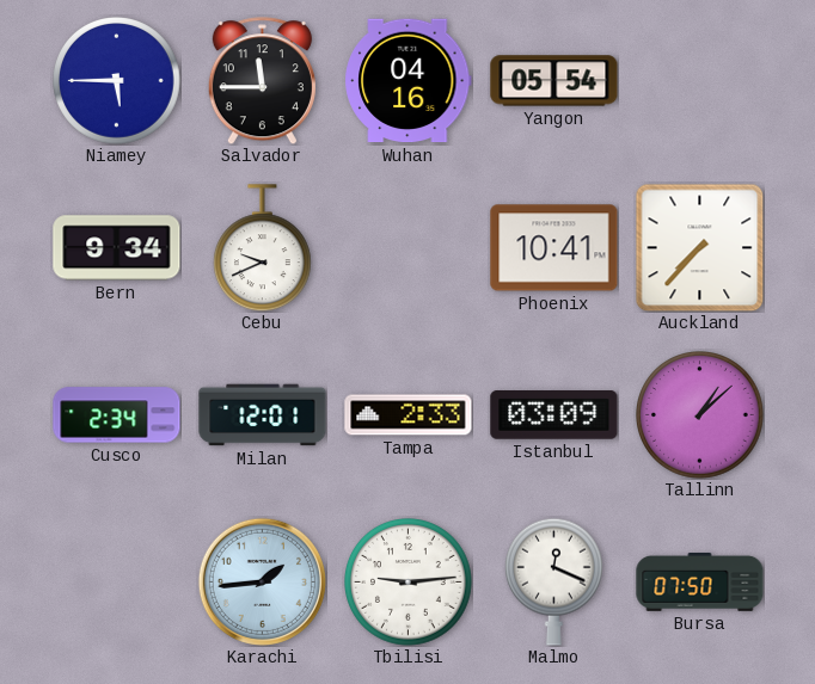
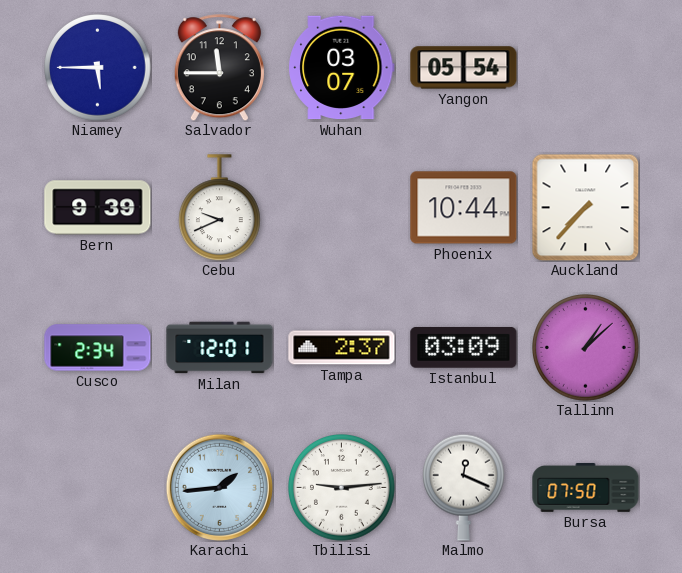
Wuhan: 04:16 -> 03:07
Bern: 9:34 -> 9:39
Phoenix: 10:41 -> 10:44
Tampa: 2:33 -> 2:37
